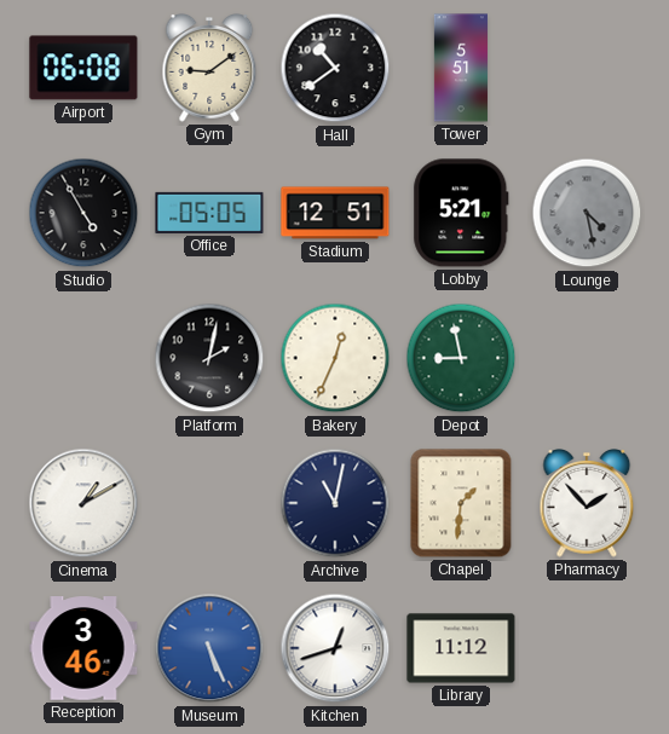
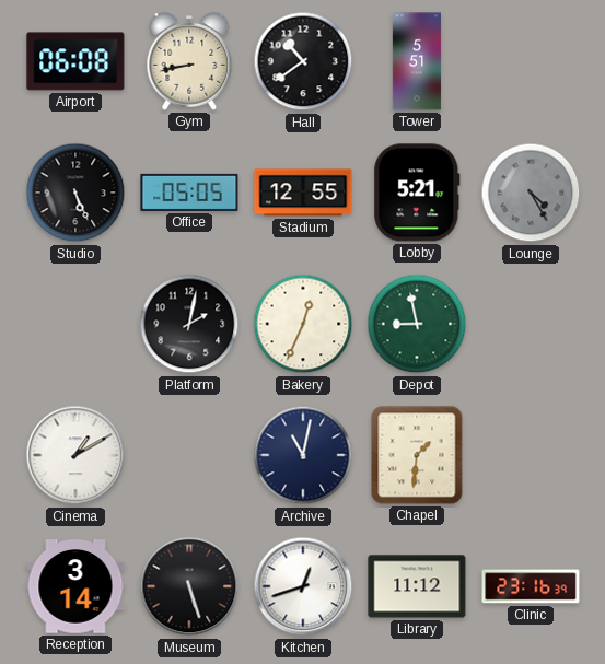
Gym: 9:09 -> 8:43
Studio: 4:55 -> 5:26
Stadium: 12:51 -> 12:55
Lounge: 4:28 -> 4:25
Pharmacy: 1:53 -> none
Reception: 3:46 -> 3:14
Museum: 5:26 -> 5:27
Museum dial: blue -> black
Clinic: none -> 23:16
